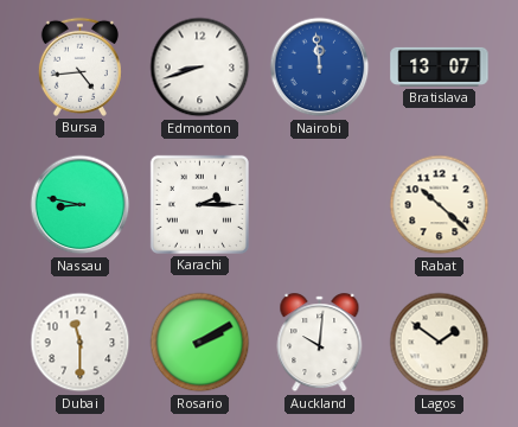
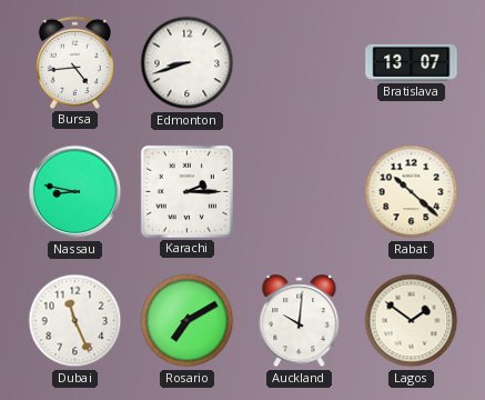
Nairobi: 11:59 -> none
Dubai: 11:30 -> 11:26
Rosario: 2:10 -> 7:10
